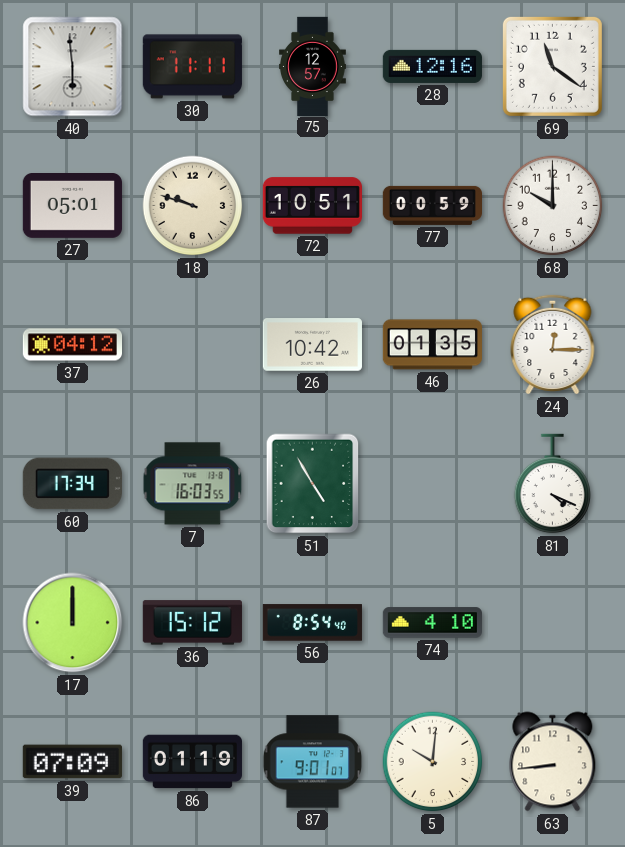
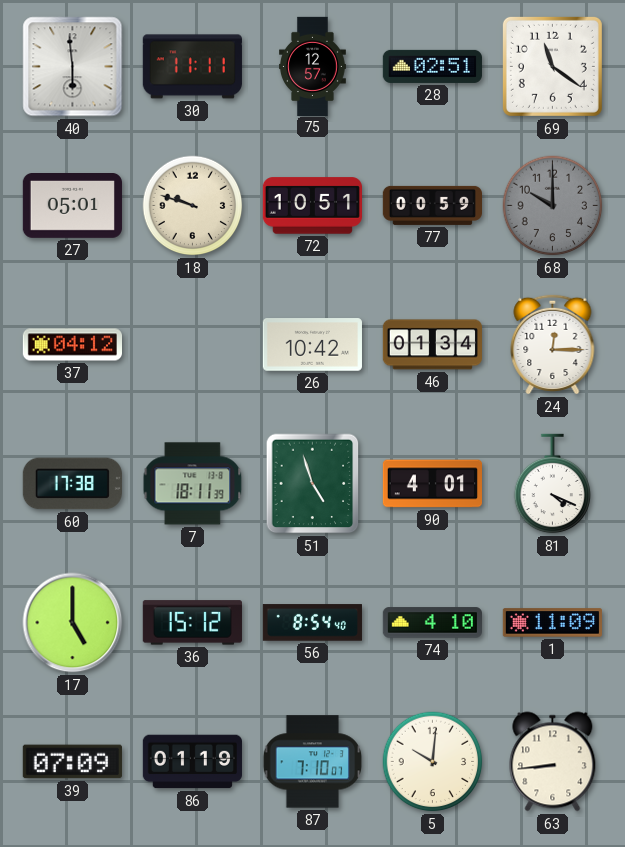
28: 12:16 -> 02:51
68 dial: white -> grey
46: 01:35 -> 01:34
60: 17:34 -> 17:38
7: 16:03 -> 18:11
51: 4:55 -> 4:57
90: none -> 4:01
17: 12:00 -> 5:00
1: none -> 11:09
87: 9:01 -> 7:10
